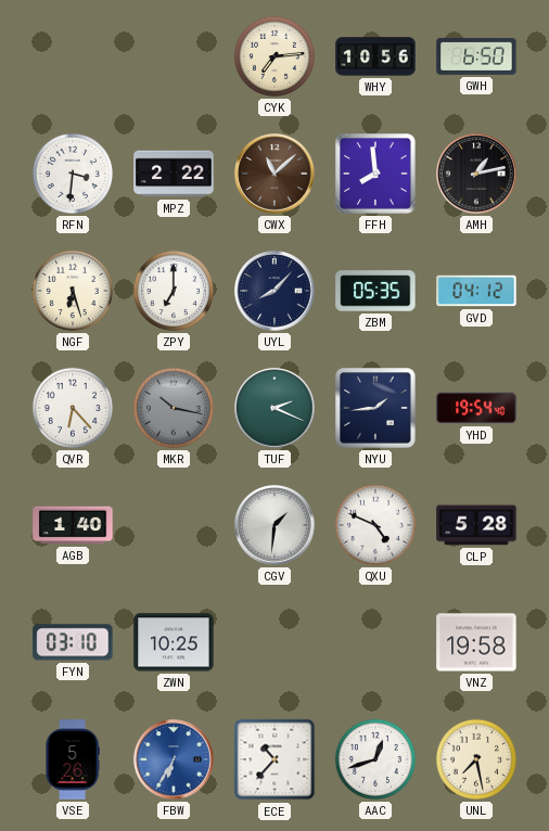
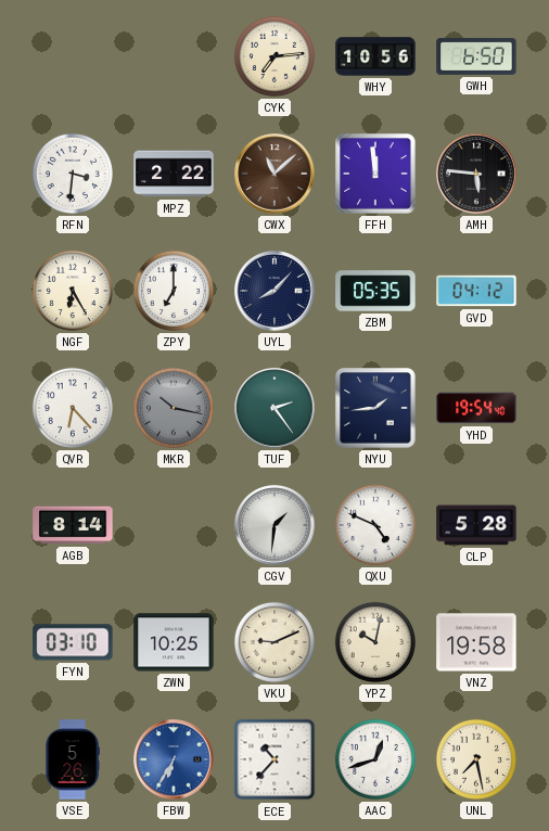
FFH: 7:59 -> 11:59
AMH: 1:13 -> 5:46
NGF: 6:27 -> 6:25
TUF: 2:19 -> 2:24
AGB: 1:40 -> 8:14
VKU: none -> 9:11
YPZ: none -> 10:02
